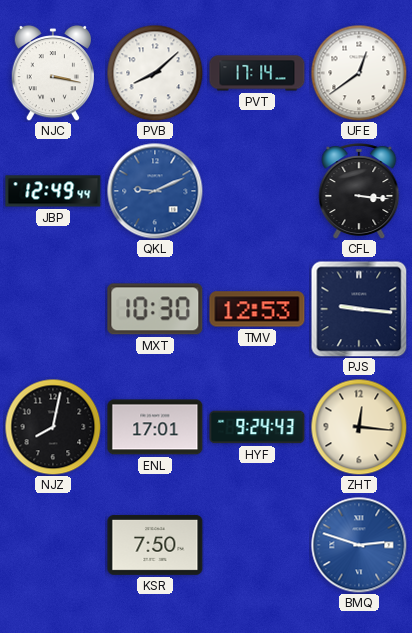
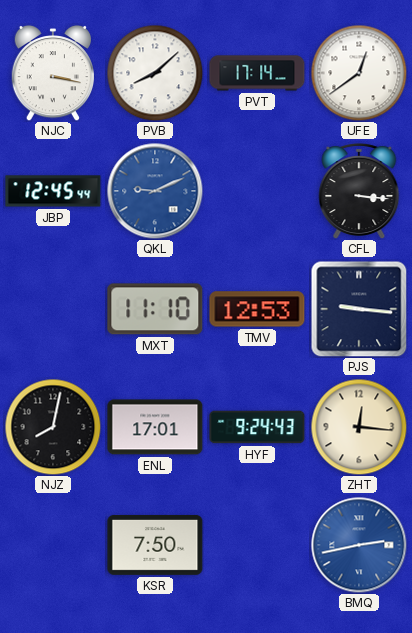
JBP: 12:49 -> 12:45
MXT: 10:30 -> 11:10
BMQ: 2:48 -> 2:43
